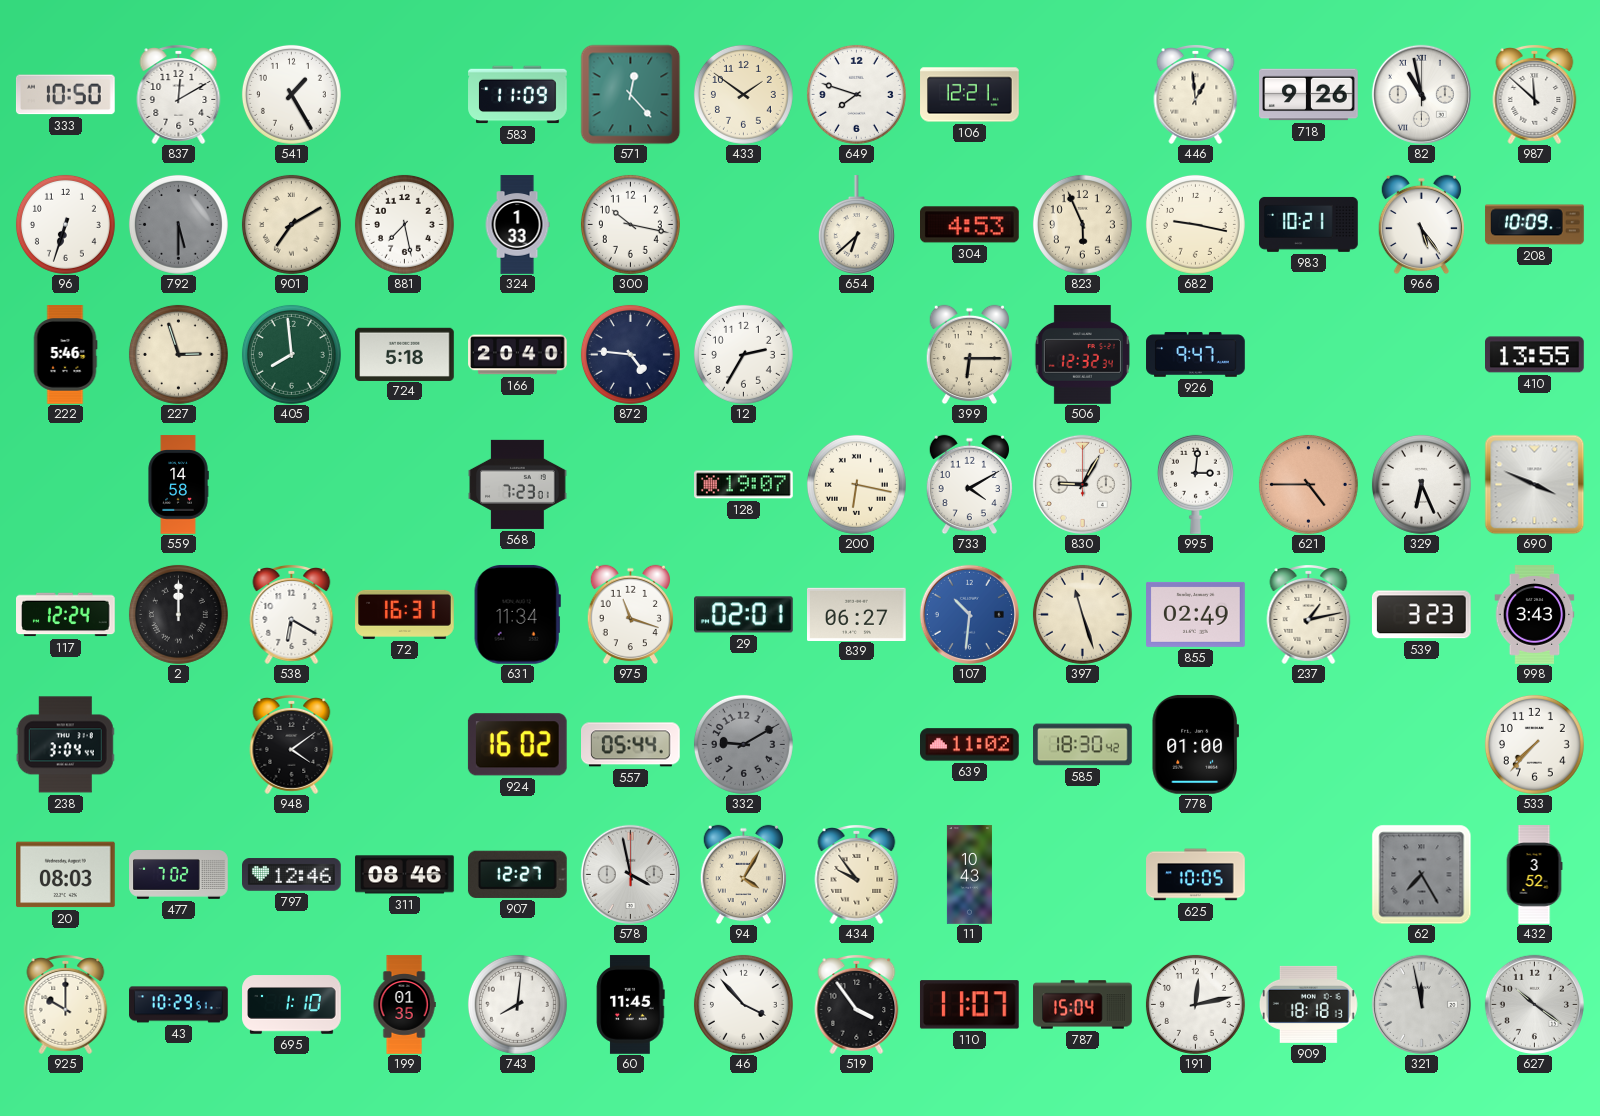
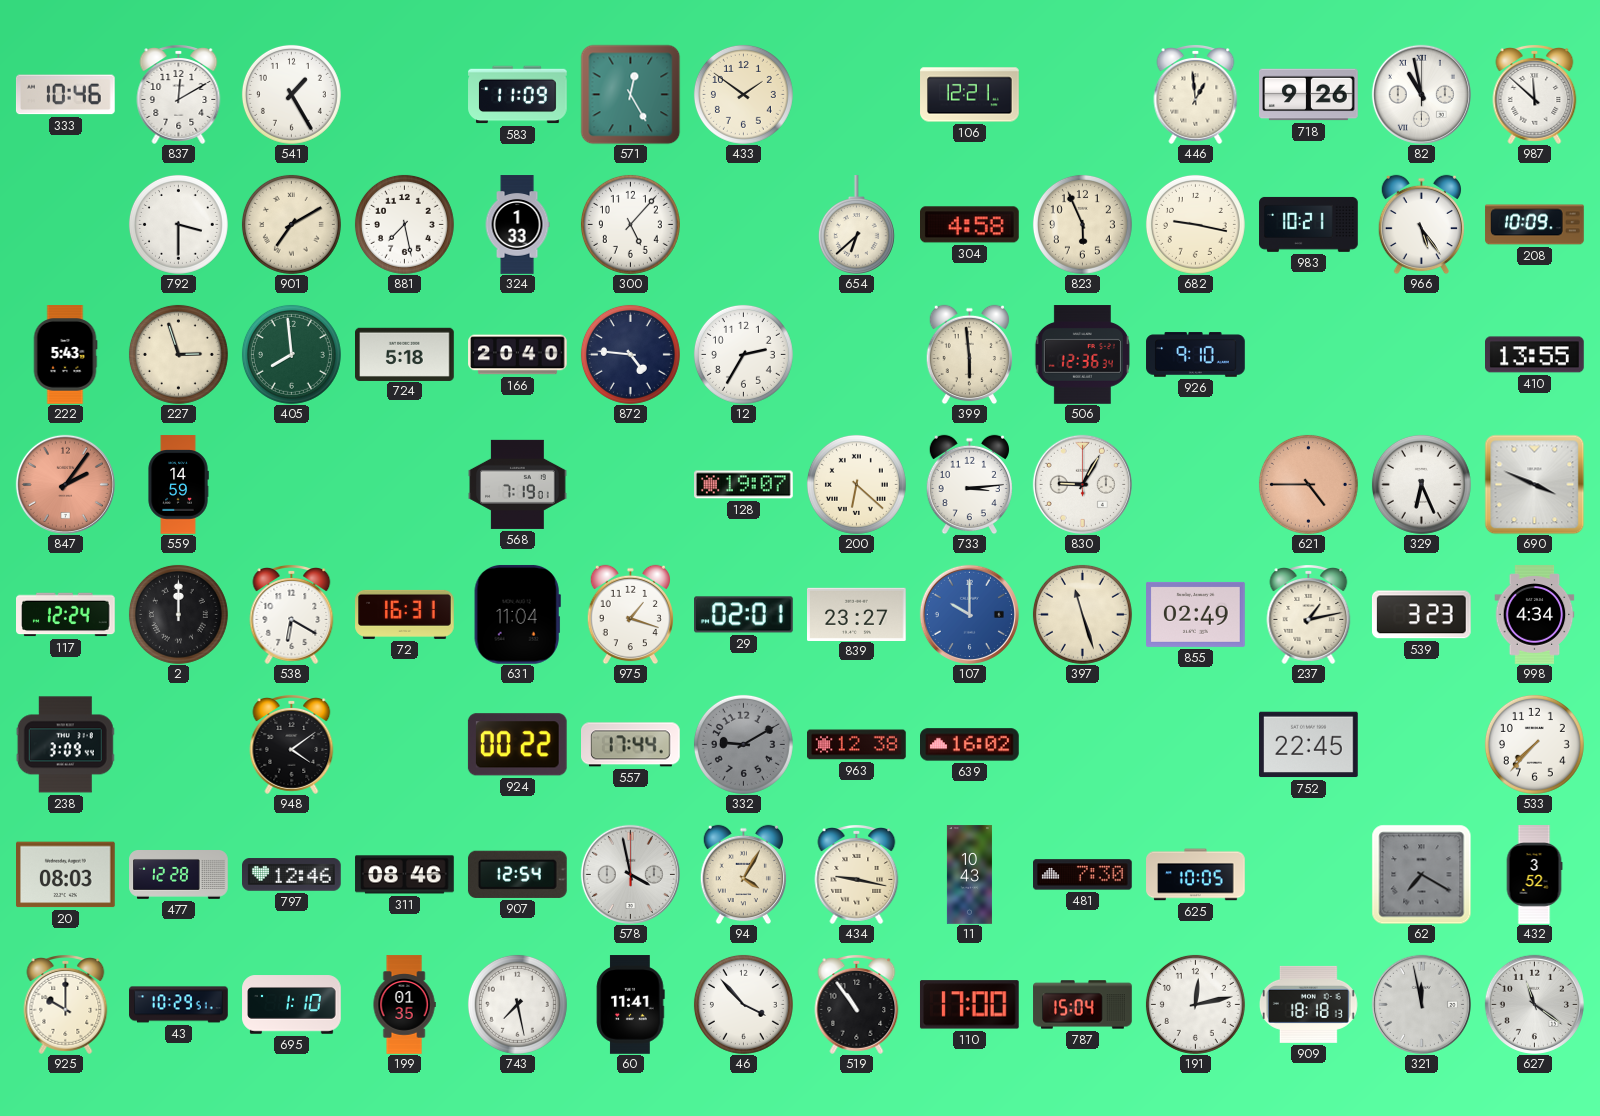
333: 10:50 -> 10:46
571: 12:23 -> 12:25
649: 7:48 -> none
96: 6:33 -> none
792: 5:30 -> 3:30
792 dial: grey -> white
300: 10:17 -> 5:07
304: 4:53 -> 4:58
222: 5:46 -> 5:43
399: 6:15 -> 5:59
506: 12:32 -> 12:36
926: 9:47 -> 9:10
847: none -> 2:06
559: 14:58 -> 14:59
568: 7:23 -> 7:19
200: 6:17 -> 6:22
733: 4:10 -> 3:14
995: 3:01 -> none
631: 11:34 -> 11:04
975: 11:18 -> 1:18
839: 06:27 -> 23:27
107: 10:31 -> 10:00
998: 3:43 -> 4:34
238: 3:04 -> 3:09
924: 16:02 -> 00:22
557: 05:44 -> 17:44
963: none -> 12:38
639: 11:02 -> 16:02
585: 18:30 -> none
778: 01:00 -> none
752: none -> 22:45
477: 7:02 -> 12:28
907: 12:27 -> 12:54
434: 9:54 -> 9:17
481: none -> 7:30
62: 7:25 -> 7:20
743: 8:01 -> 7:28
60: 11:45 -> 11:41
519: 3:54 -> 10:54
110: 11:07 -> 17:00
627: 10:21 -> 11:21
